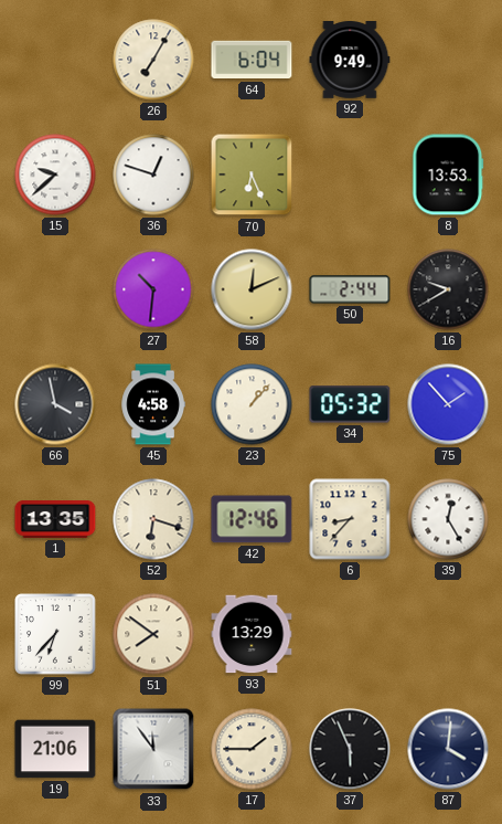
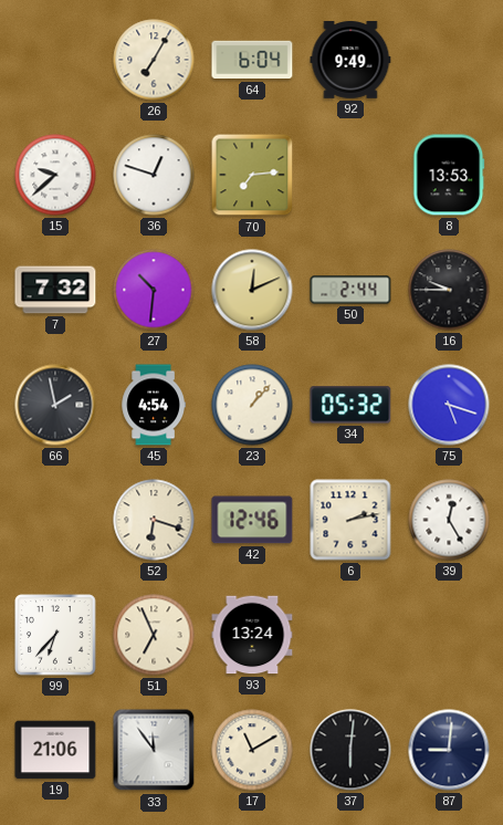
70: 6:26 -> 7:14
7: none -> 7:32
16: 9:40 -> 9:45
66: 3:58 -> 1:58
45: 4:58 -> 4:54
75: 1:53 -> 5:18
1: 13:35 -> none
6: 8:37 -> 2:13
51: 7:51 -> 6:56
93: 13:29 -> 13:24
17: 1:45 -> 11:10
37: 5:56 -> 6:01
87: 4:01 -> 9:01
